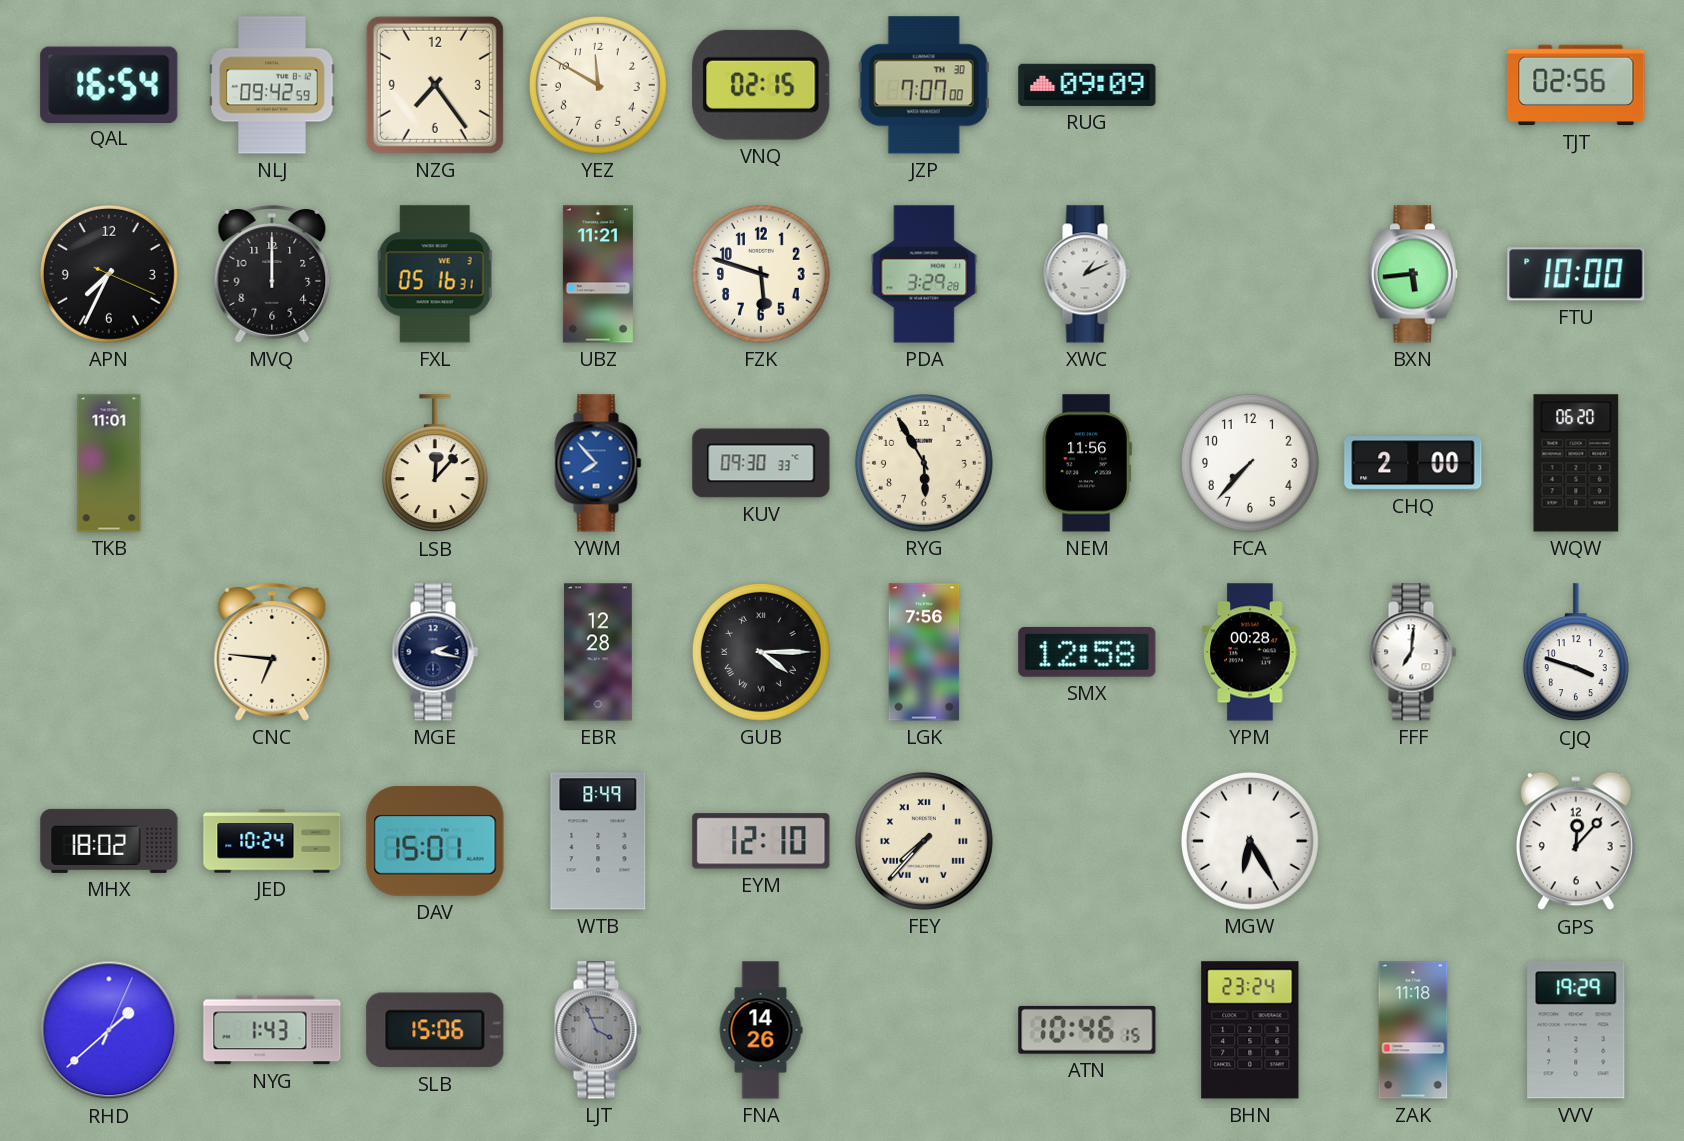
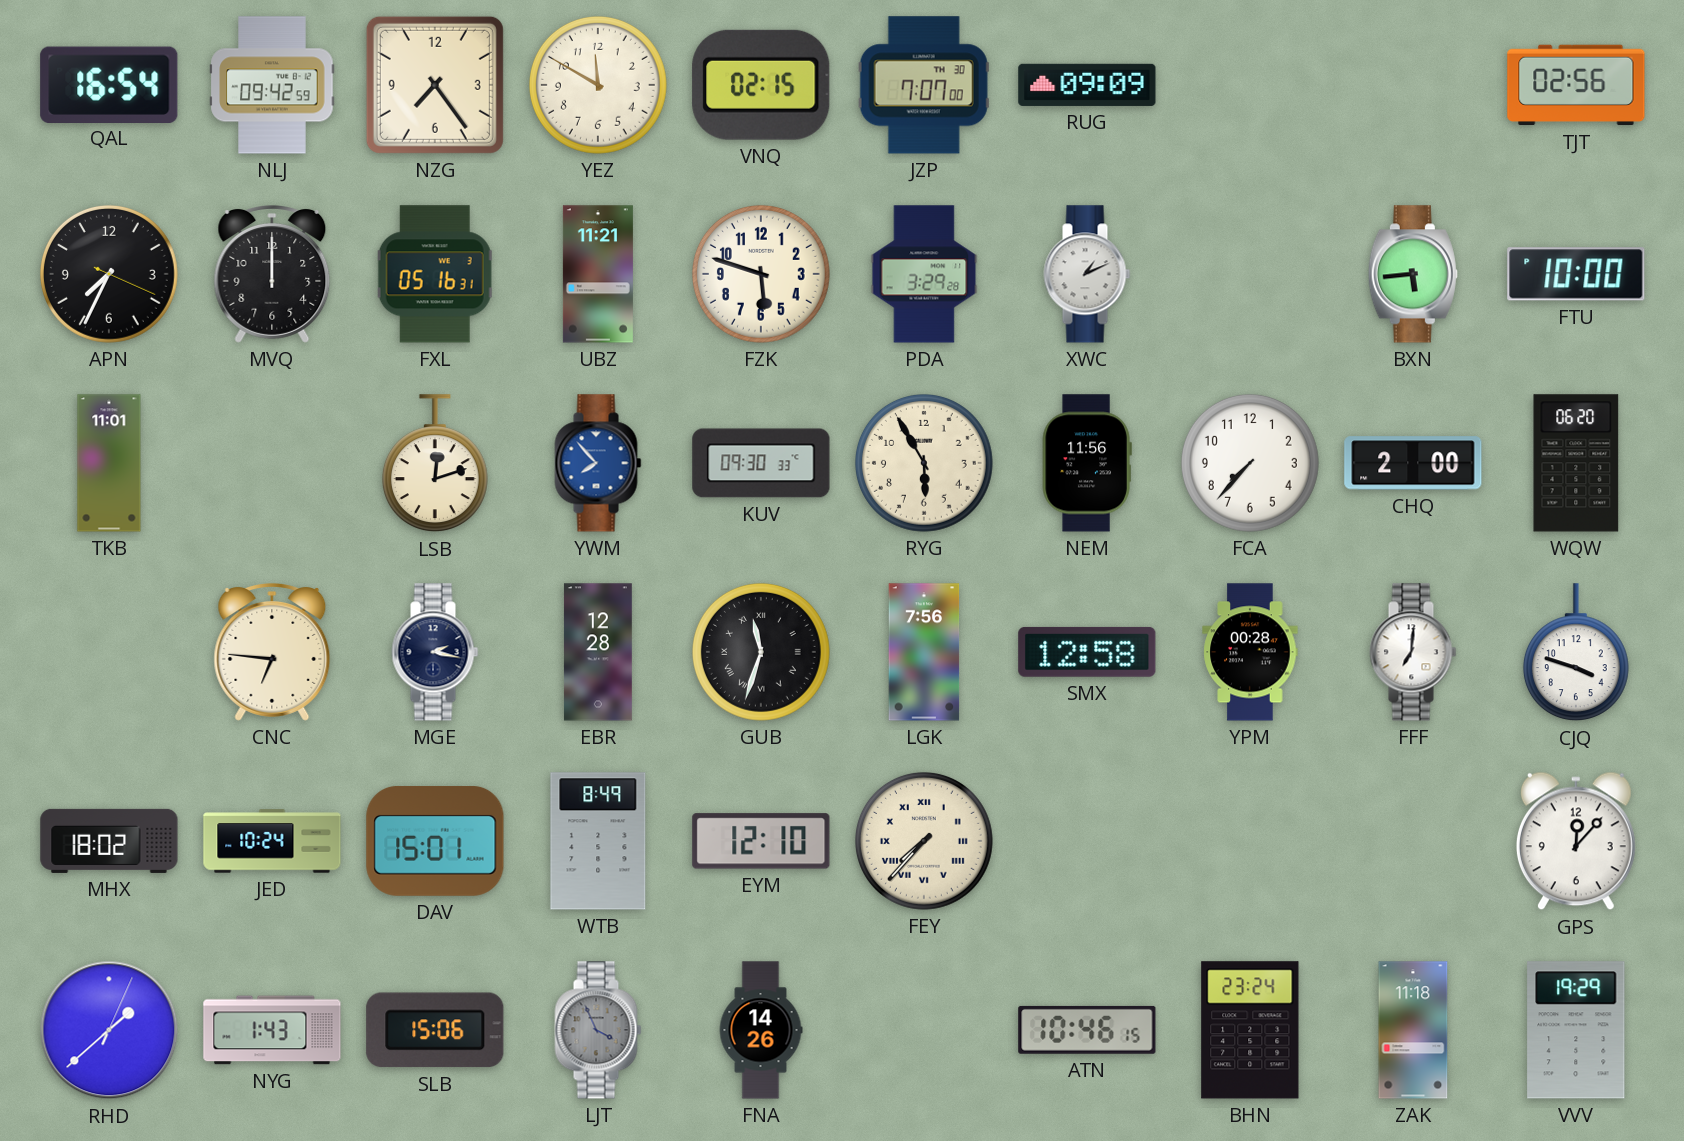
LSB: 12:07 -> 12:12
GUB: 4:15 -> 11:33
MGW: 6:25 -> none
